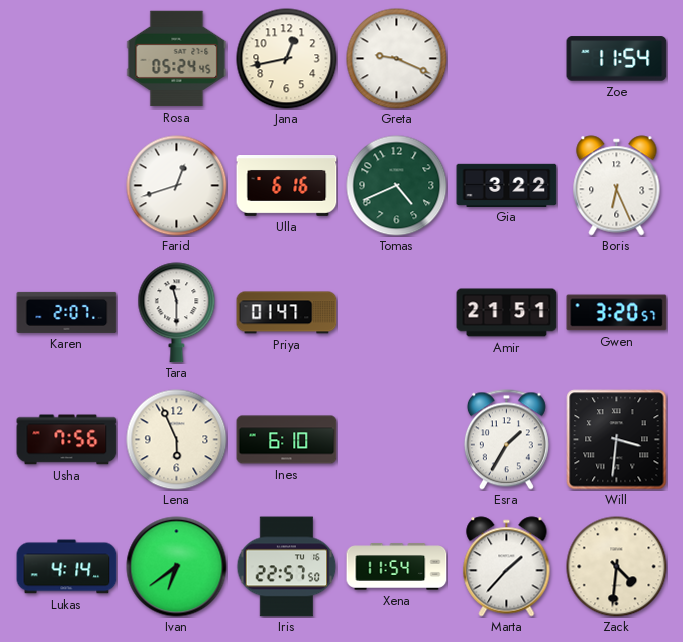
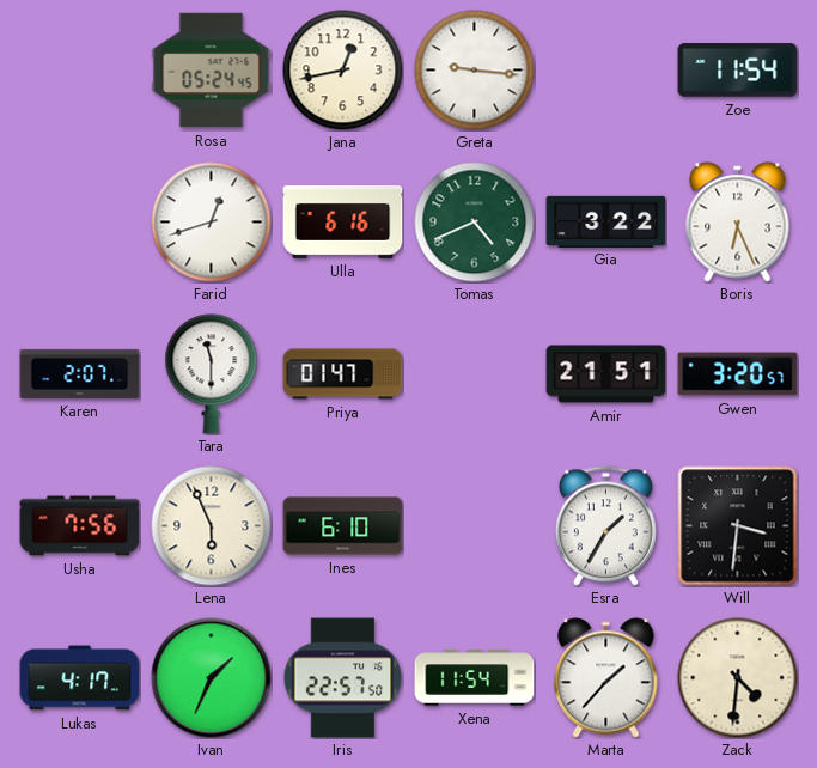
Greta: 9:19 -> 9:16
Lukas: 4:14 -> 4:17
Ivan: 6:39 -> 1:34
